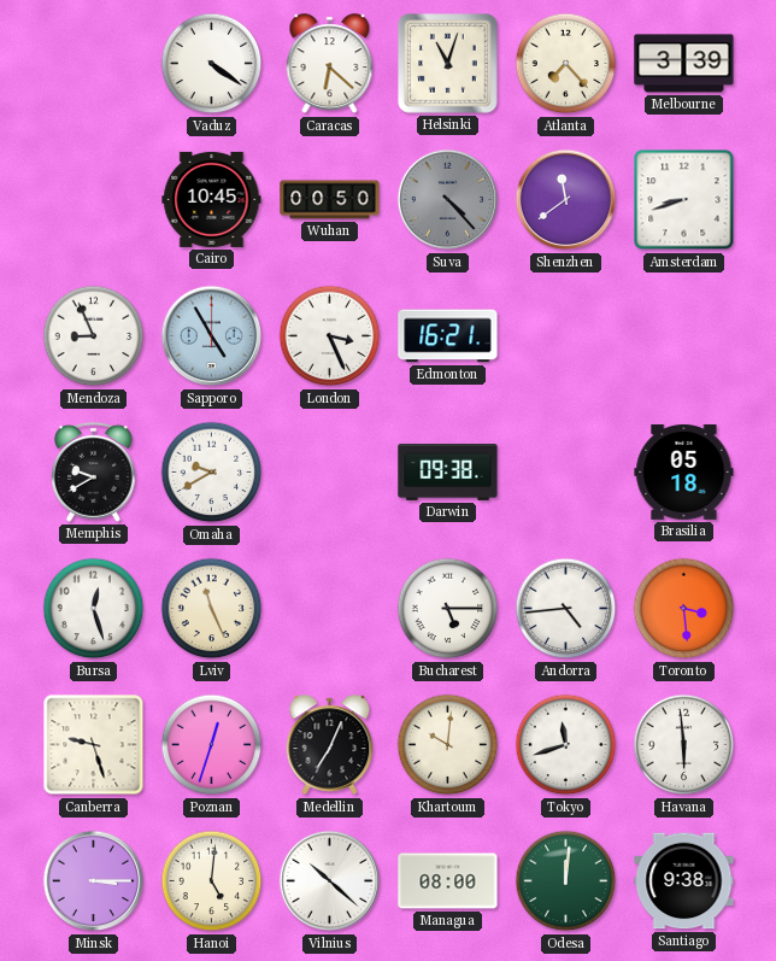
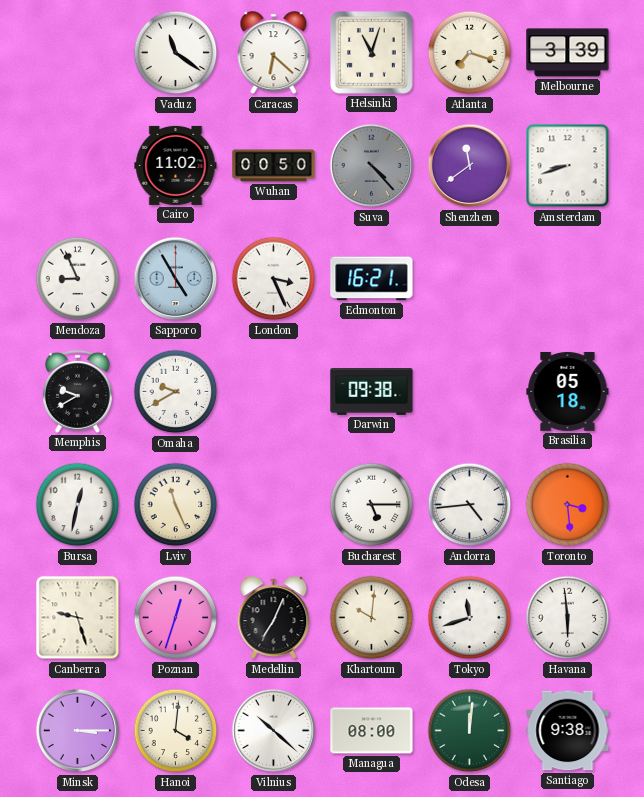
Vaduz: 4:21 -> 11:21
Atlanta: 7:23 -> 7:18
Cairo: 10:45 -> 11:02
Bursa: 12:27 -> 12:32
Hanoi: 5:01 -> 4:01
